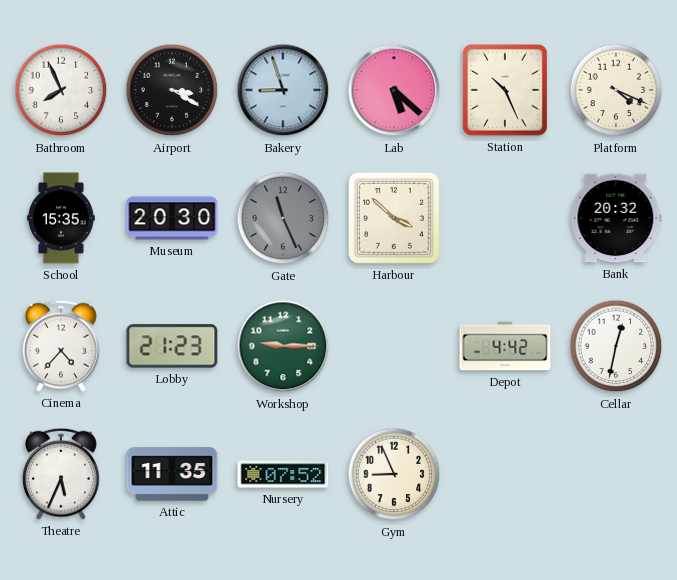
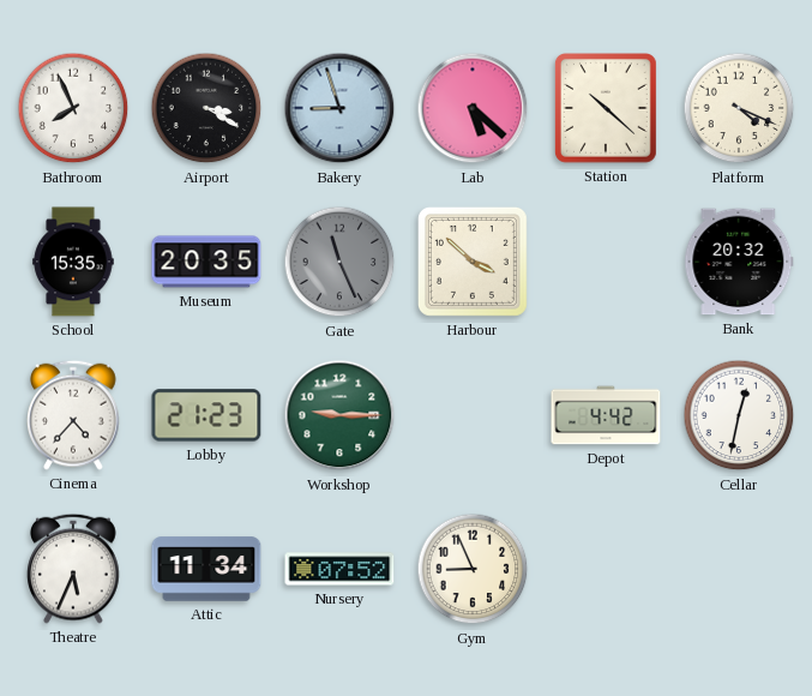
Station: 10:26 -> 10:22
Museum: 20:30 -> 20:35
Attic: 11:35 -> 11:34
